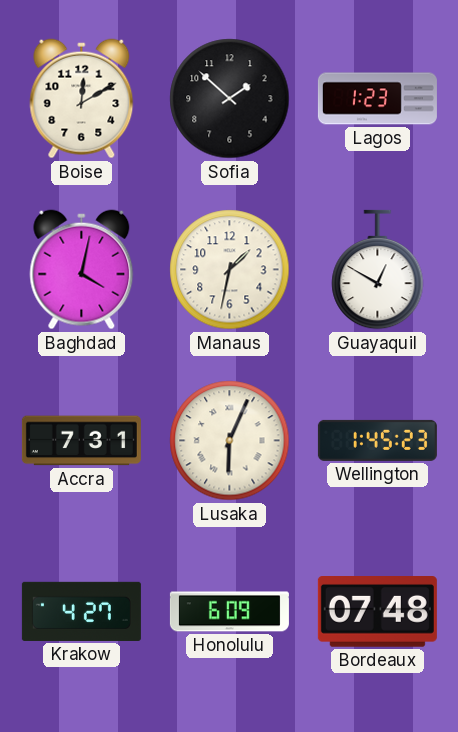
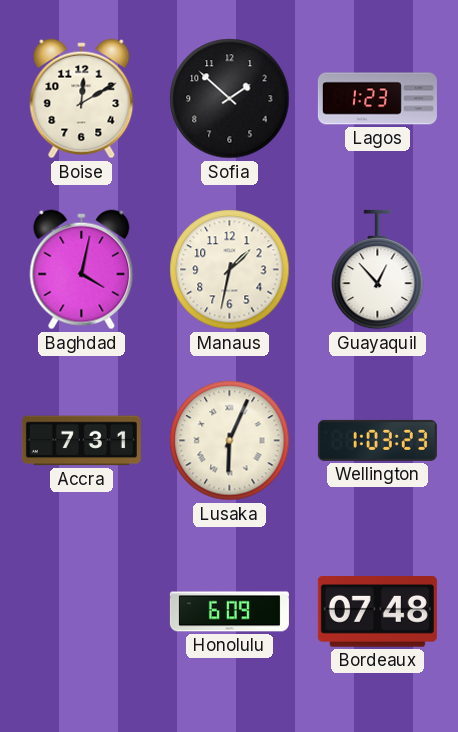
Guayaquil: 12:50 -> 12:53
Wellington: 1:45 -> 1:03
Krakow: 4:27 -> none
